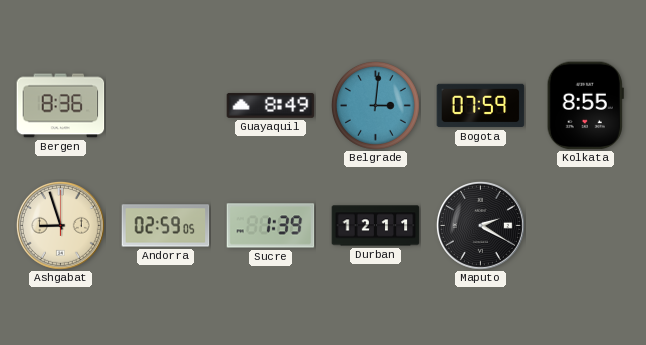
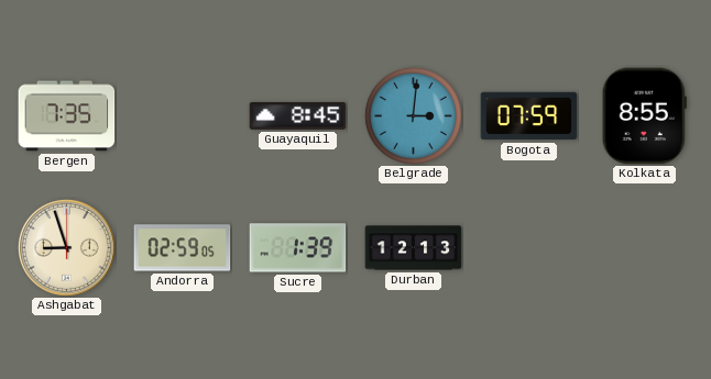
Bergen: 8:36 -> 7:35
Guayaquil: 8:49 -> 8:45
Durban: 12:11 -> 12:13
Maputo: 2:20 -> none
